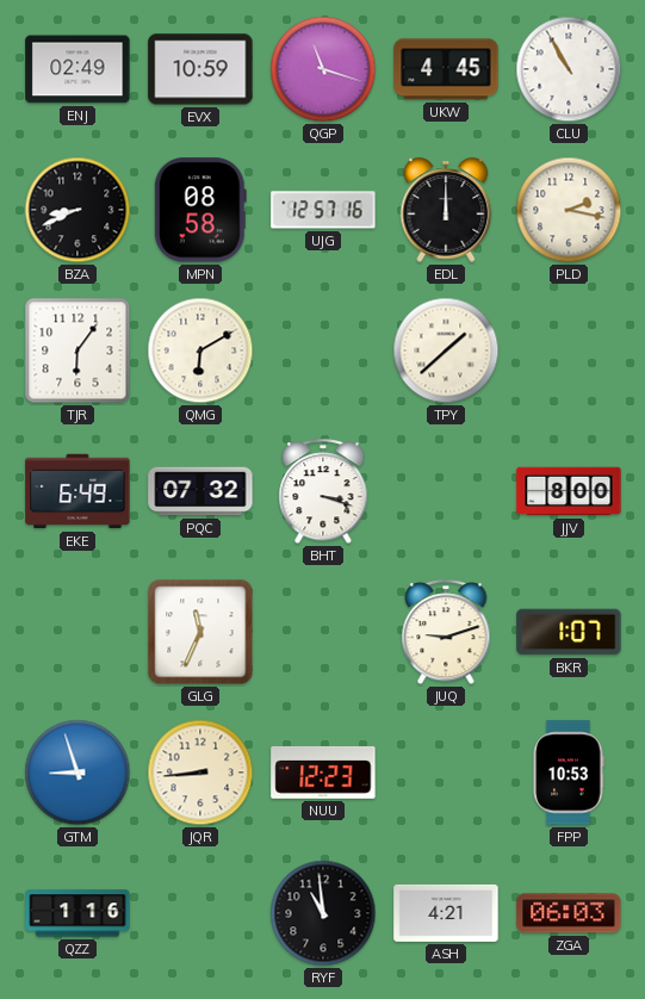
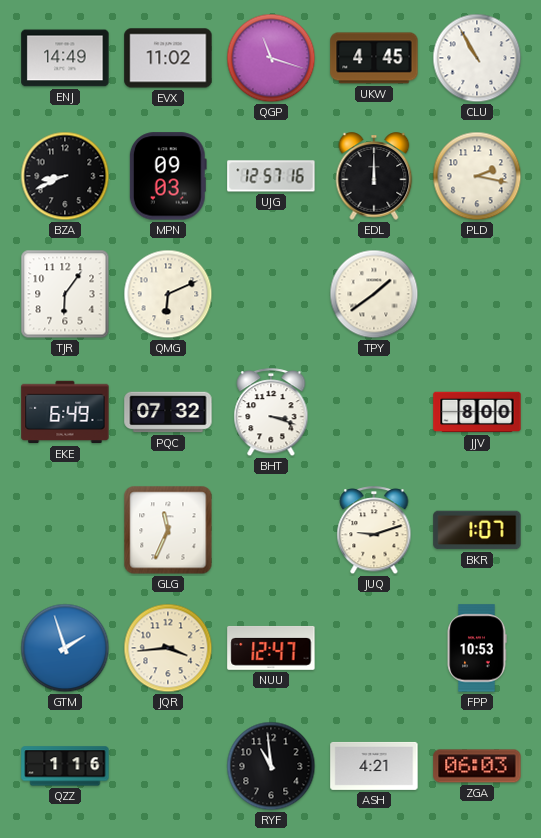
ENJ: 02:49 -> 14:49
EVX: 10:59 -> 11:02
MPN: 08:58 -> 09:03
QMG: 6:10 -> 6:11
TPY: 1:38 -> 1:39
GTM: 8:57 -> 1:57
JQR: 8:44 -> 3:44
NUU: 12:23 -> 12:47
